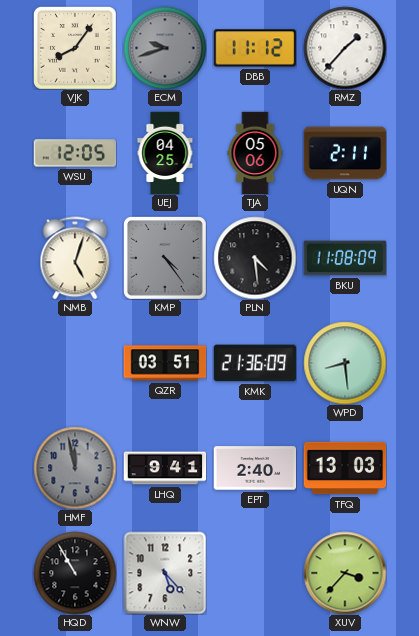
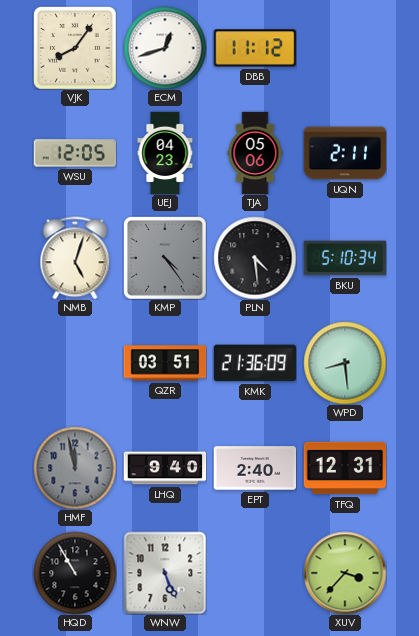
ECM: 9:42 -> 12:42
ECM dial: grey -> white
RMZ: 1:37 -> none
UEJ: 04:25 -> 04:23
BKU: 11:08 -> 5:10
LHQ: 9:41 -> 9:40
TFQ: 13:03 -> 12:31
WNW: 5:23 -> 5:26
